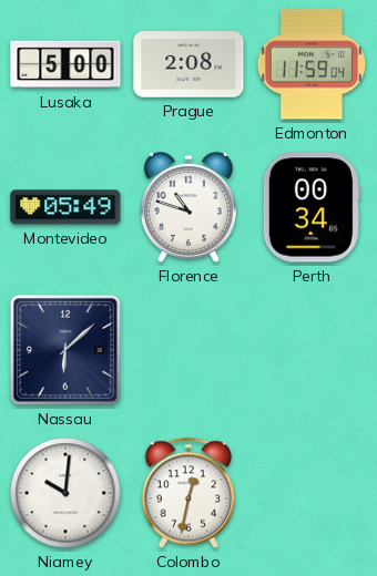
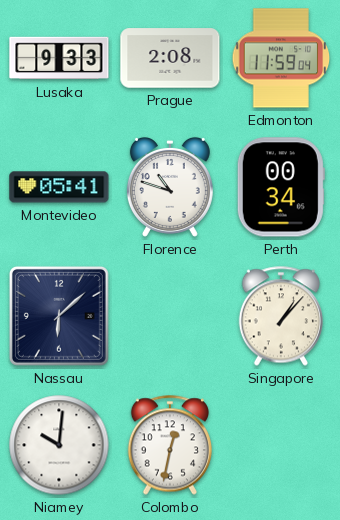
Lusaka: 5:00 -> 9:33
Montevideo: 05:49 -> 05:41
Singapore: none -> 1:07
